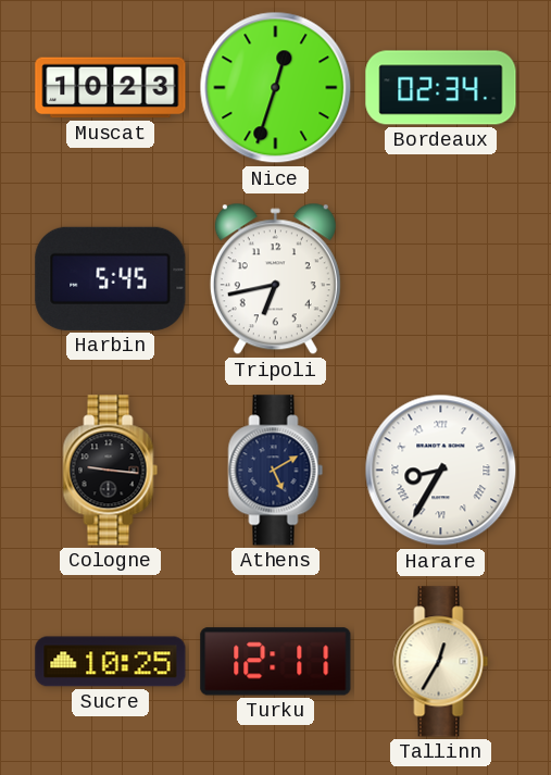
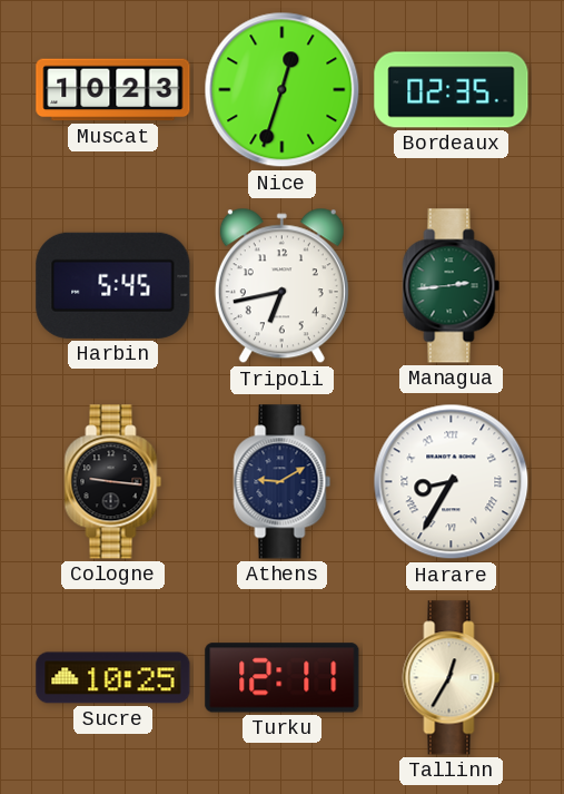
Bordeaux: 02:34 -> 02:35
Managua: none -> 2:44
Athens: 5:10 -> 9:10
